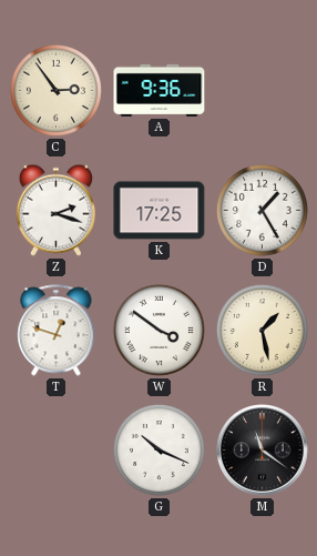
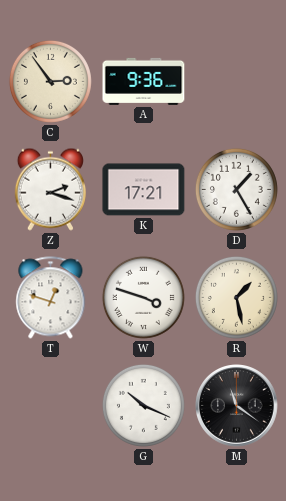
K: 17:25 -> 17:21
W: 3:51 -> 3:48
